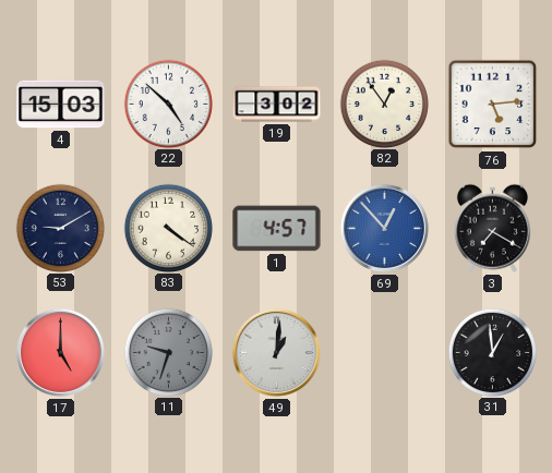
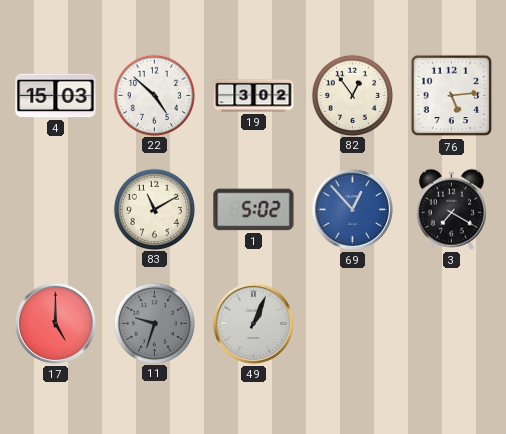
53: 9:10 -> none
83: 4:21 -> 11:10
1: 4:57 -> 5:02
49: 1:01 -> 1:04
31: 12:59 -> none
